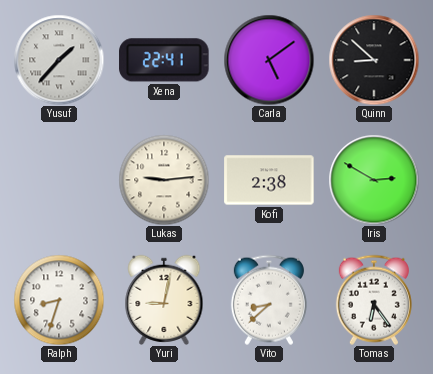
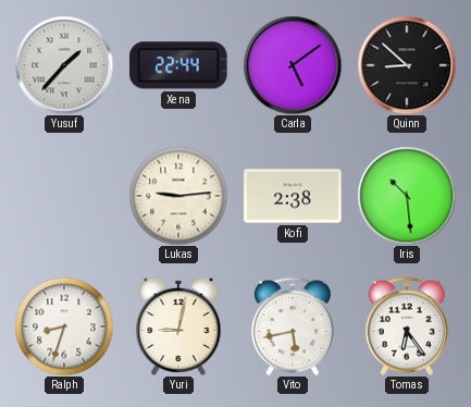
Xena: 22:41 -> 22:44
Iris: 2:50 -> 10:29
Vito: 8:38 -> 5:43
